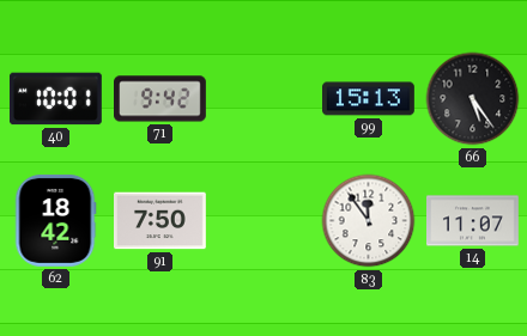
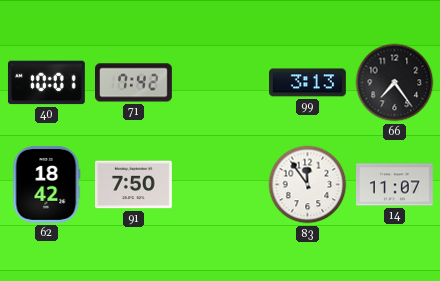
71: 9:42 -> 7:42
99: 15:13 -> 3:13
66: 5:24 -> 7:24
